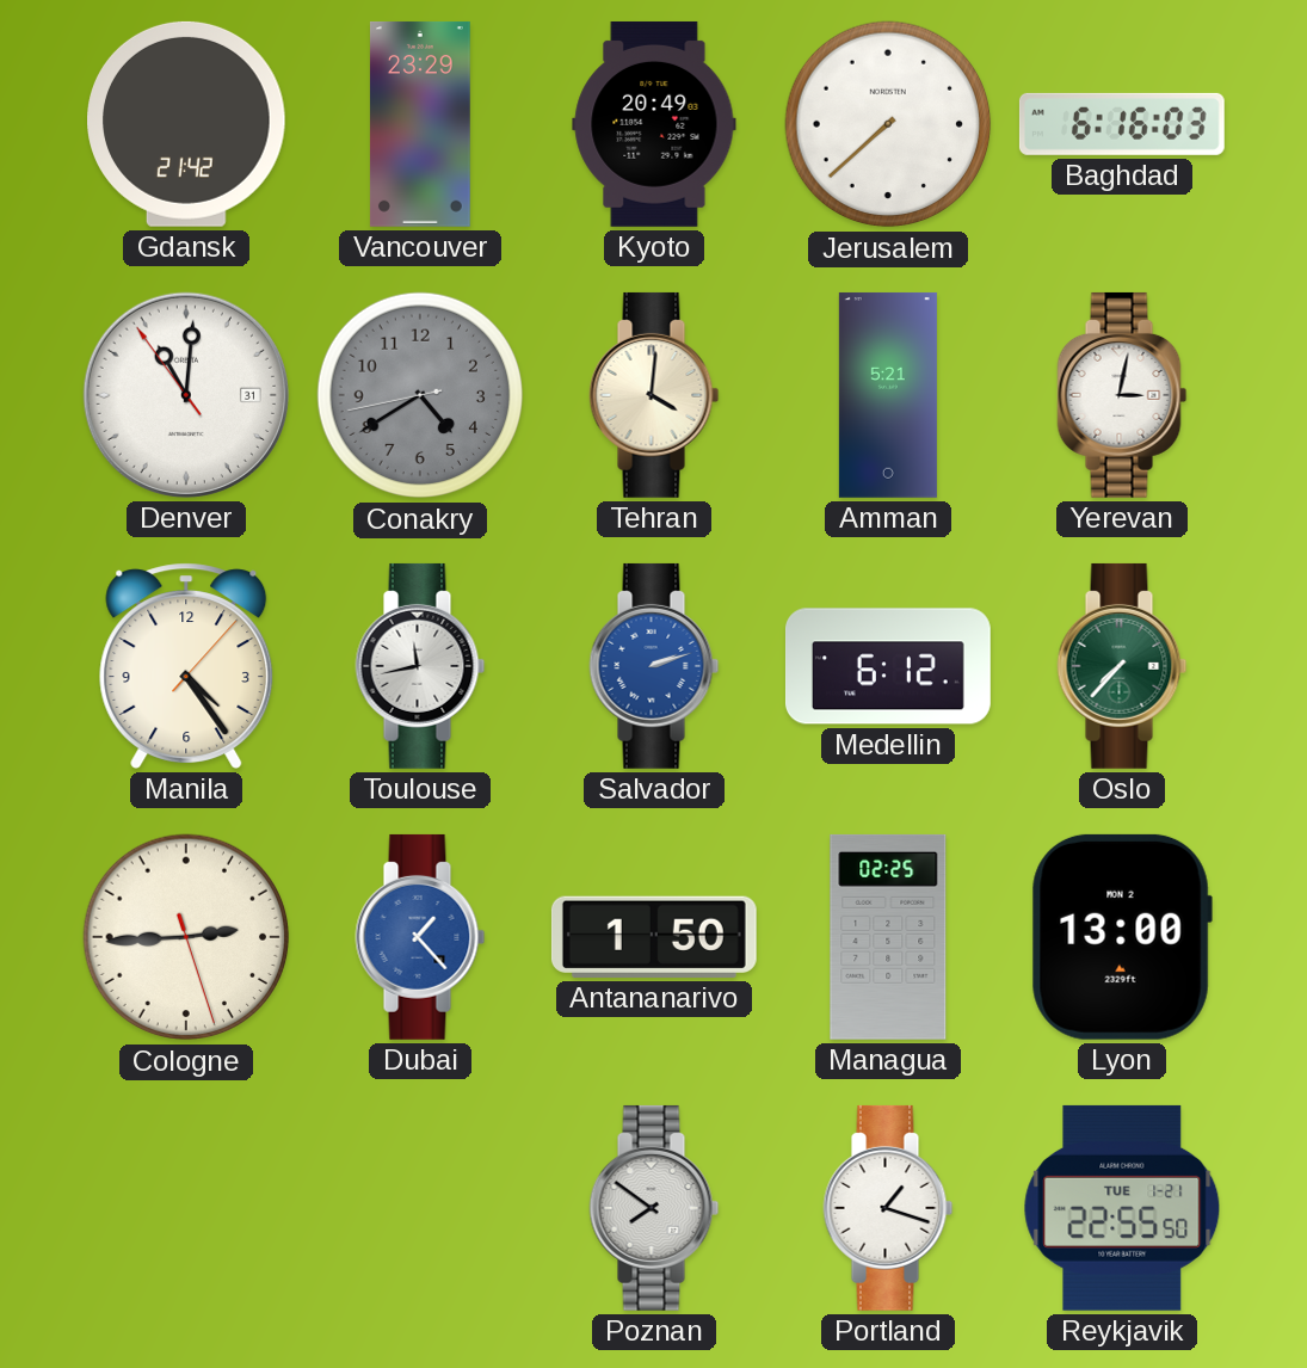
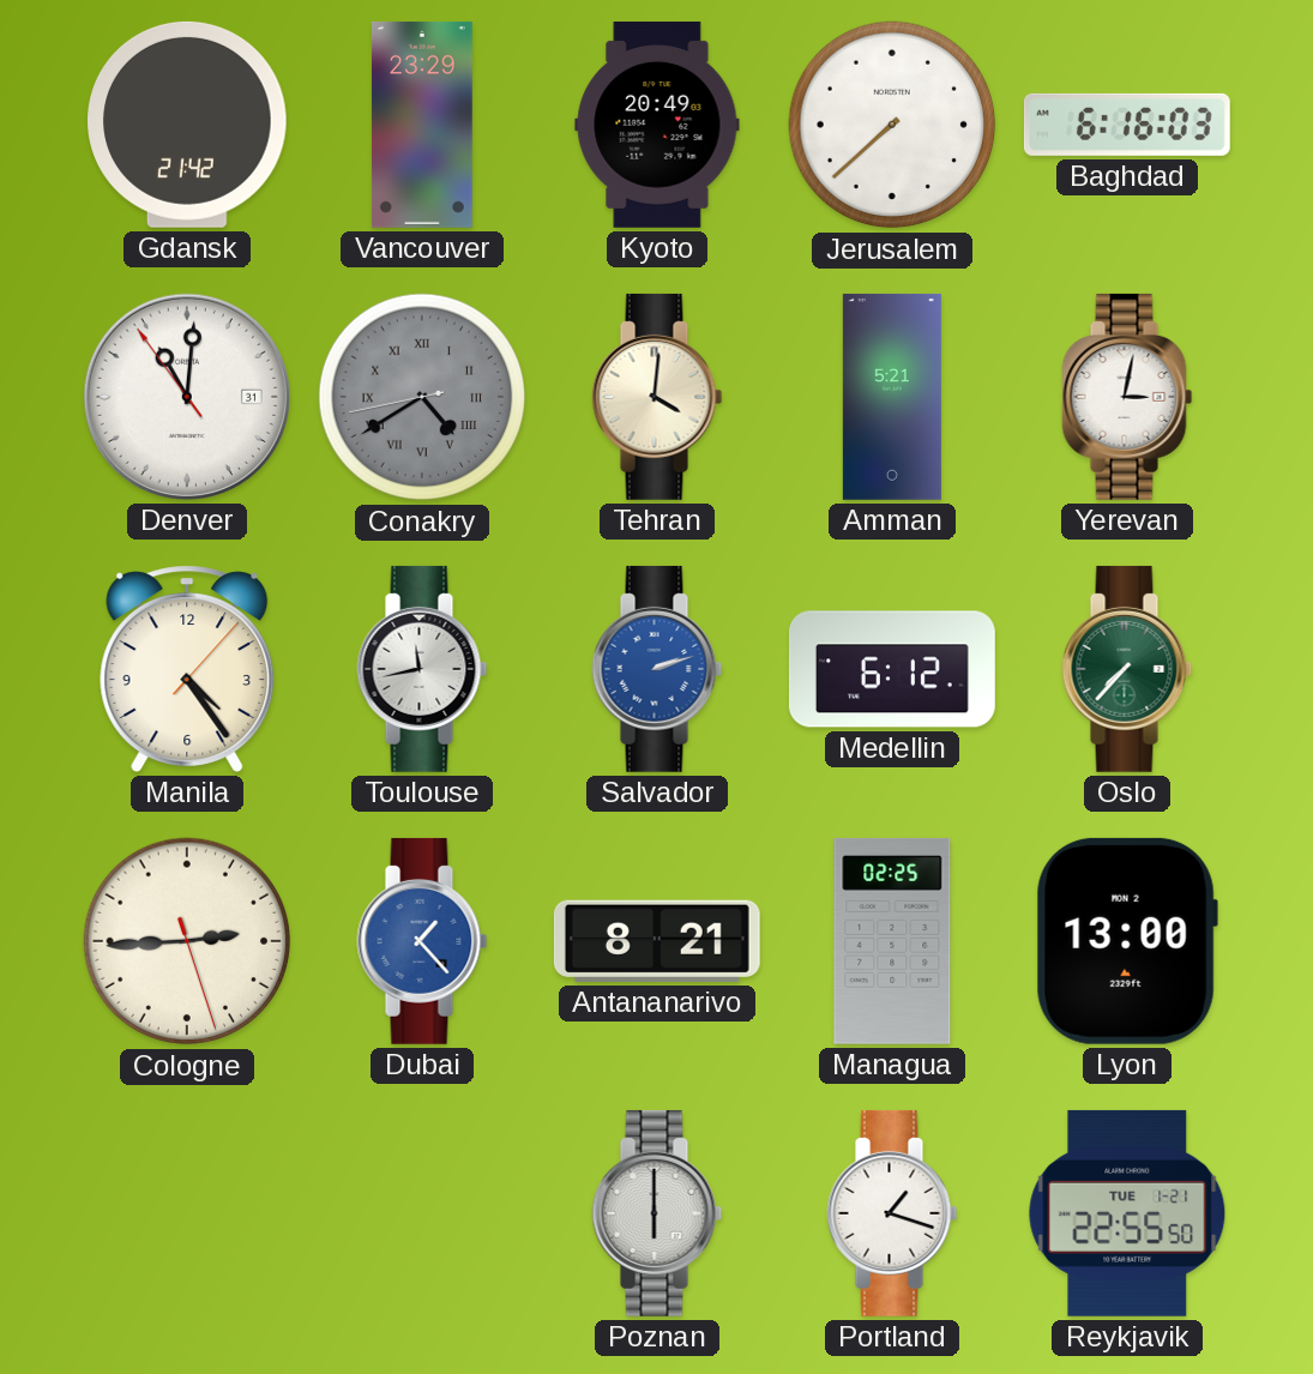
Conakry numerals: Arabic -> Roman
Antananarivo: 1:50 -> 8:21
Poznan: 7:51 -> 6:00
